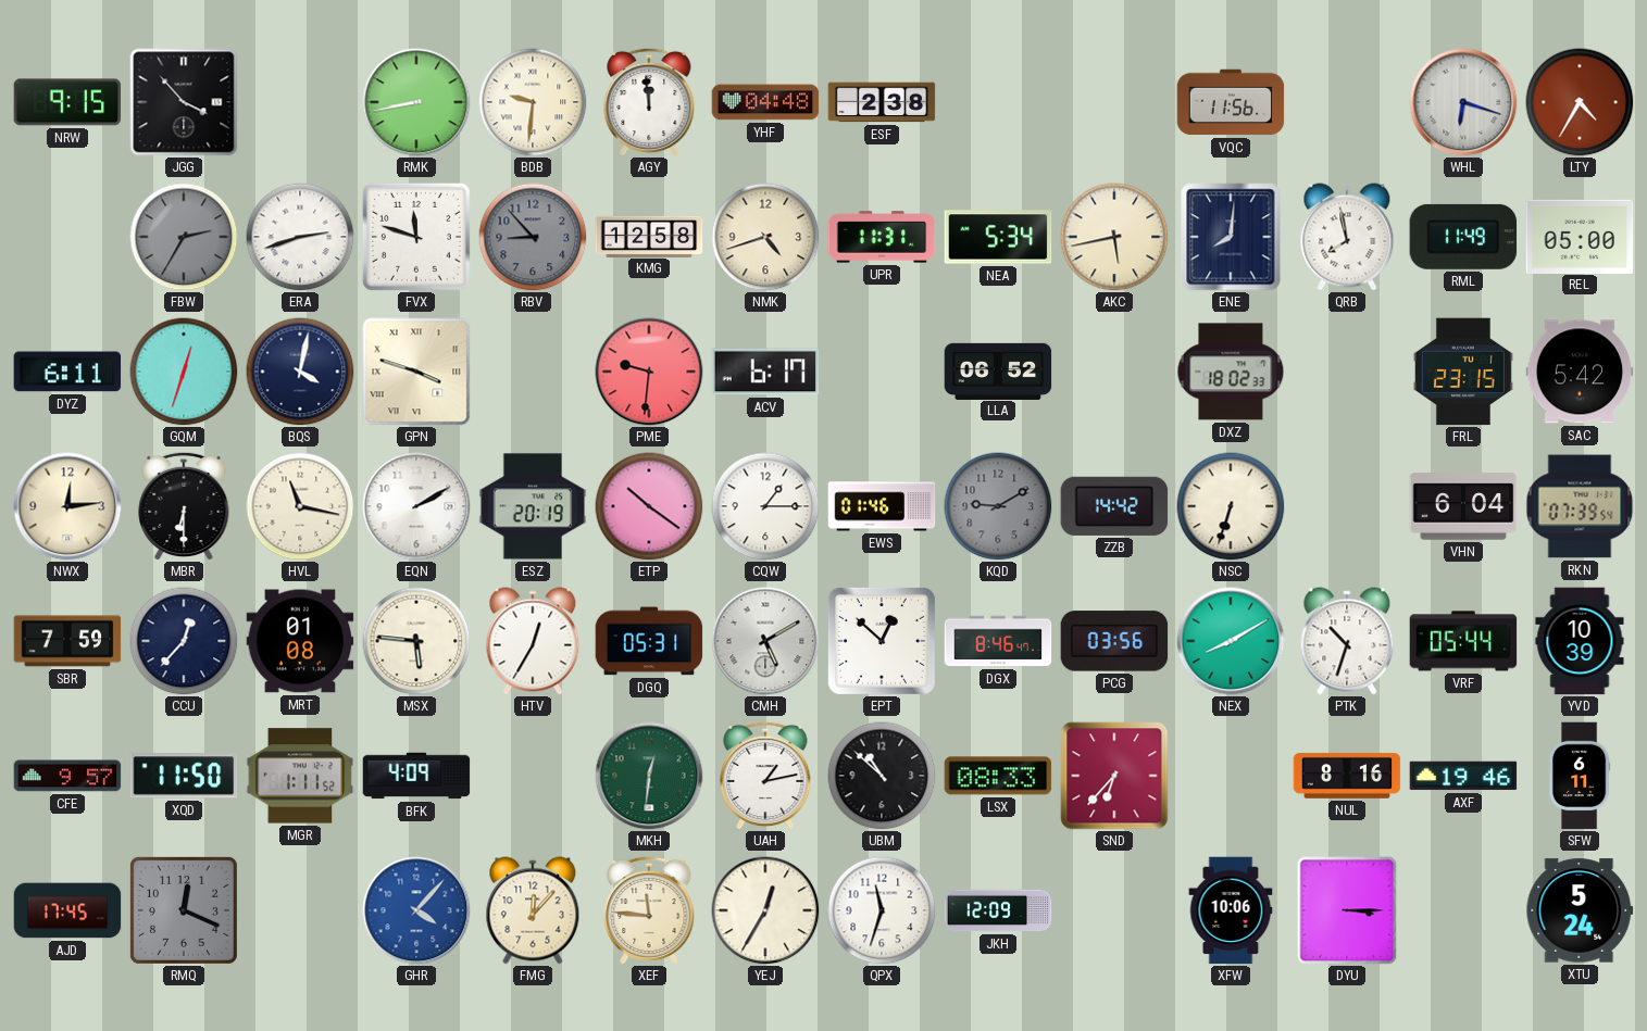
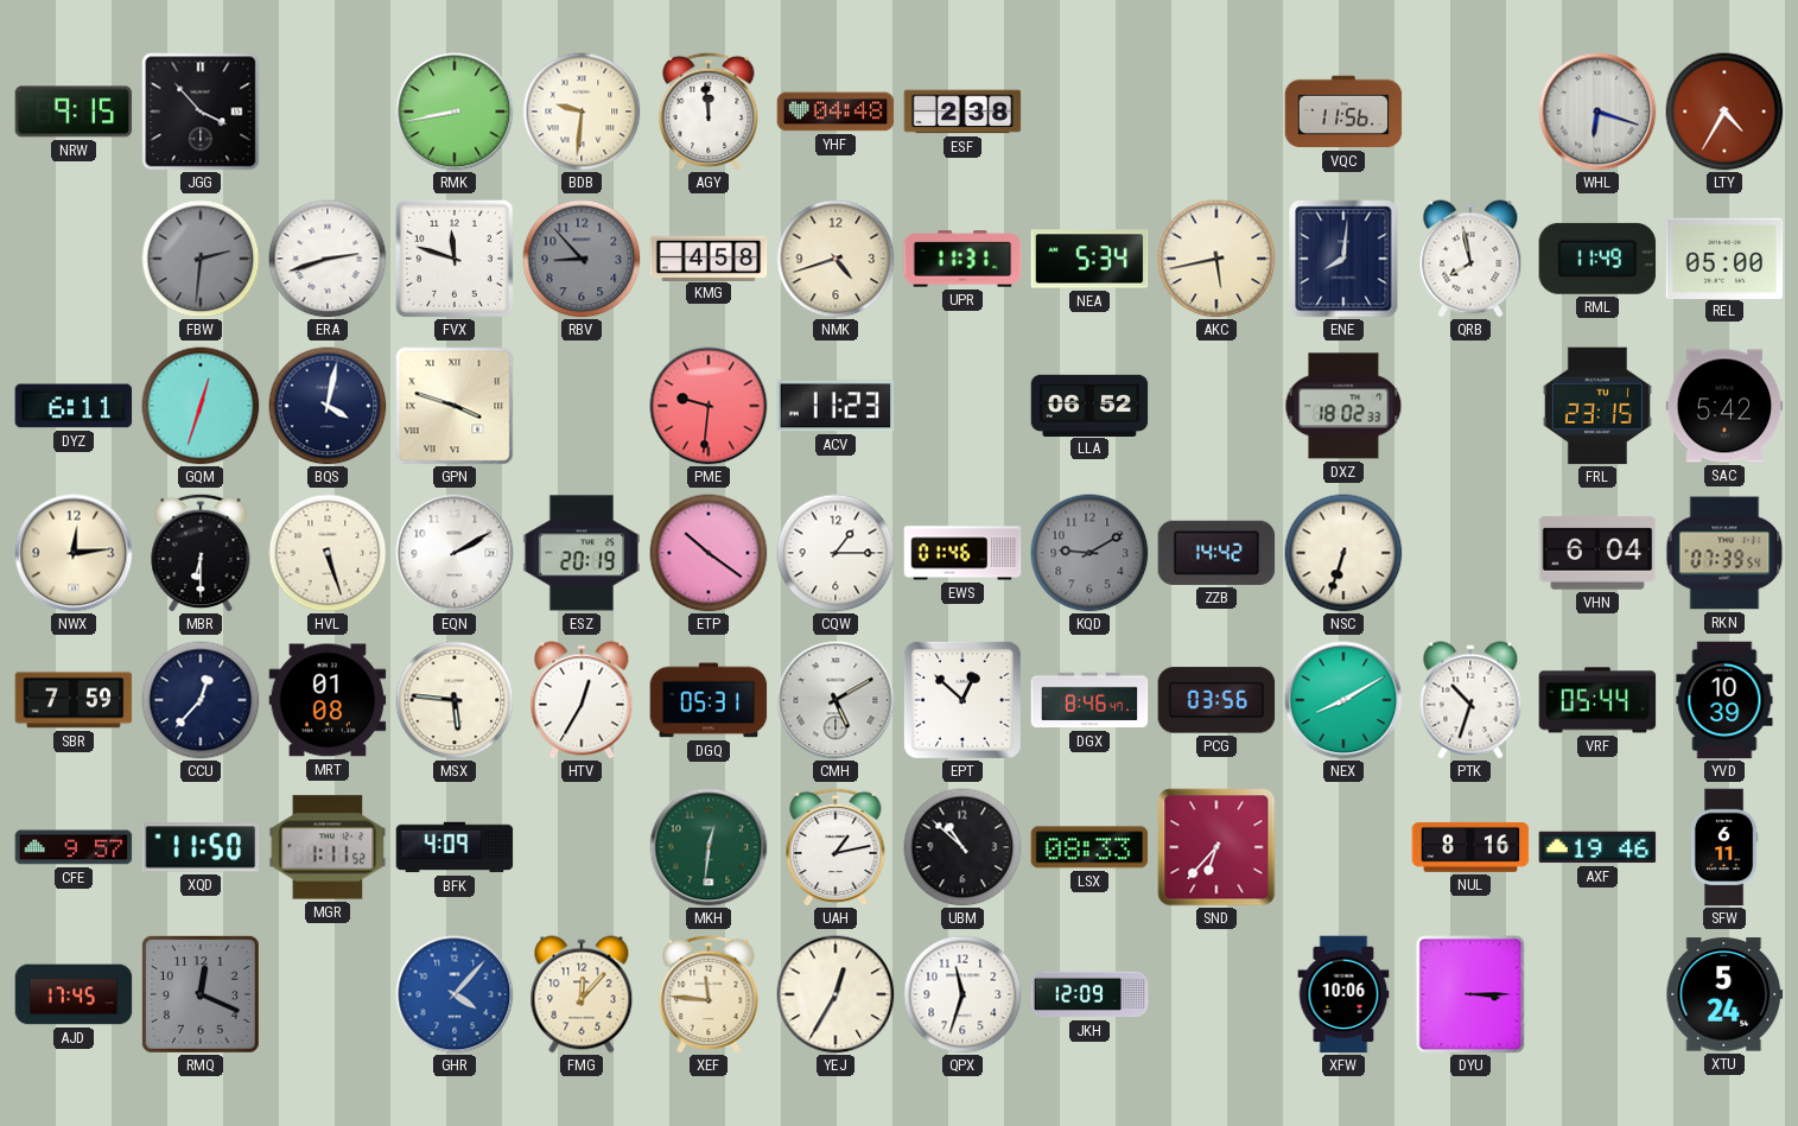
FBW: 2:35 -> 2:31
KMG: 12:58 -> 4:58
ACV: 6:17 -> 11:23
HVL: 11:17 -> 5:27
